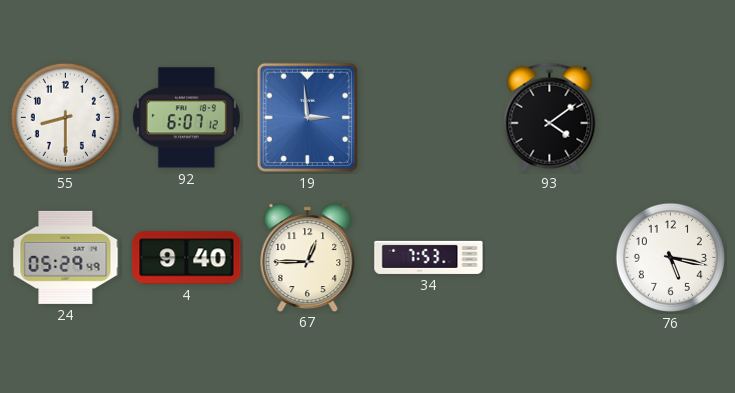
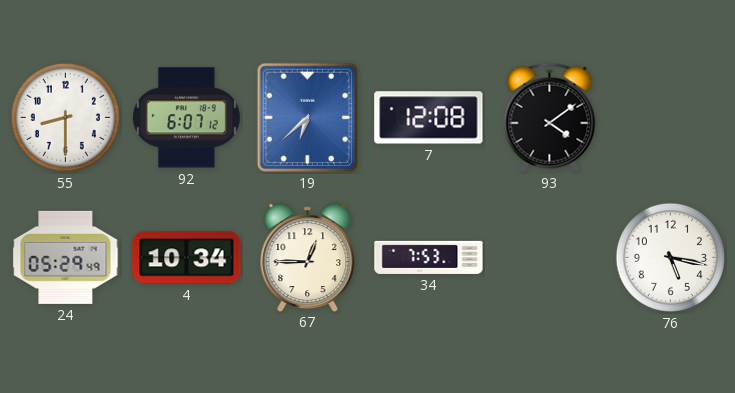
19: 2:59 -> 6:38
7: none -> 12:08
4: 9:40 -> 10:34
